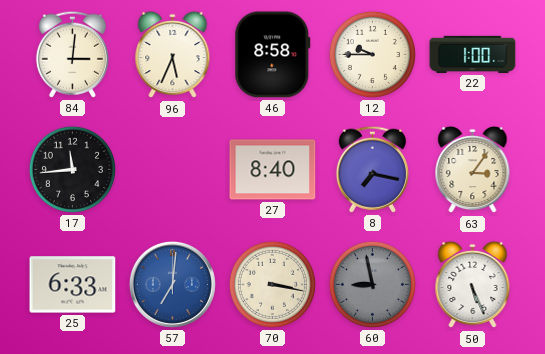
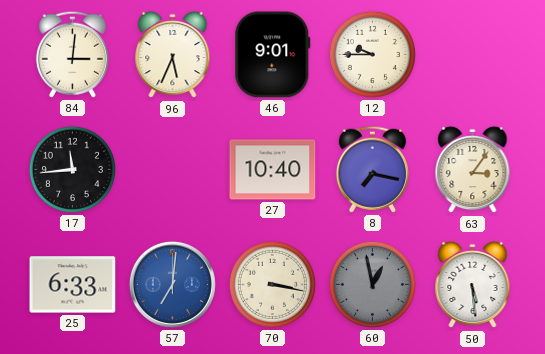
46: 8:58 -> 9:01
22: 1:00 -> none
27: 8:40 -> 10:40
60: 8:58 -> 12:58
50: 5:26 -> 5:29
